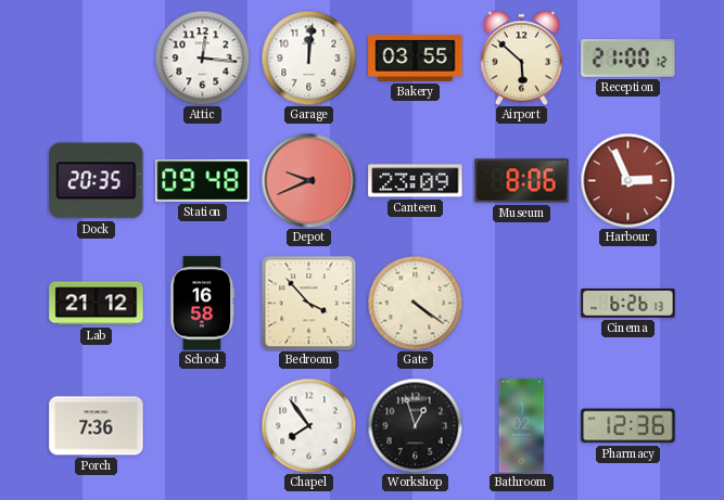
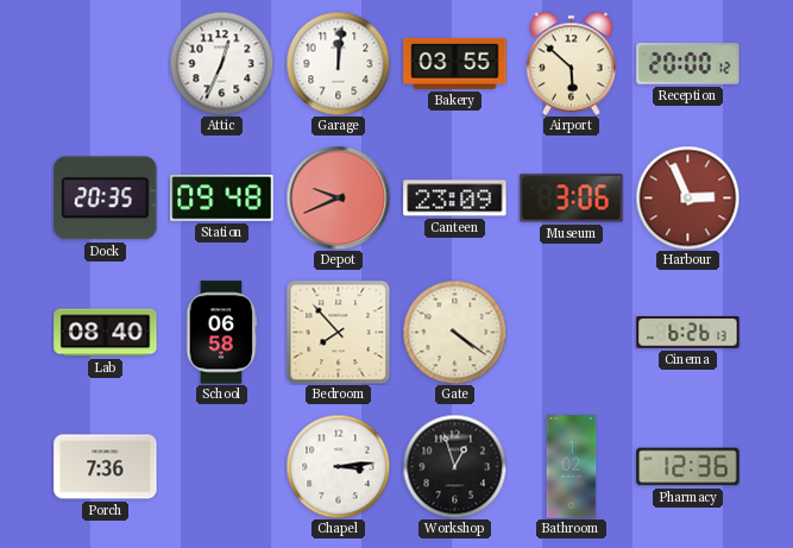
Attic: 12:16 -> 12:34
Reception: 21:00 -> 20:00
Museum: 8:06 -> 3:06
Lab: 21:12 -> 08:40
School: 16:58 -> 06:58
Bedroom: 3:53 -> 7:53
Chapel: 7:54 -> 3:14
